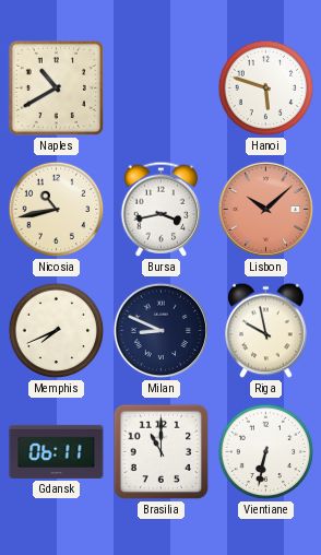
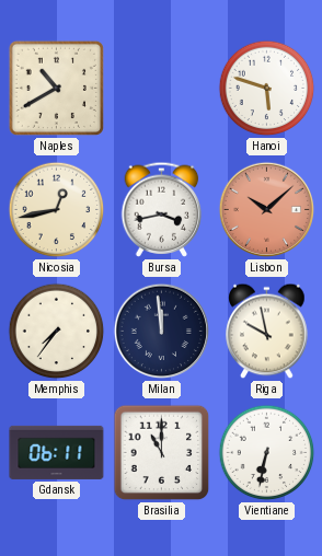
Nicosia: 10:43 -> 12:43
Memphis: 7:41 -> 7:36
Milan: 8:49 -> 11:59
